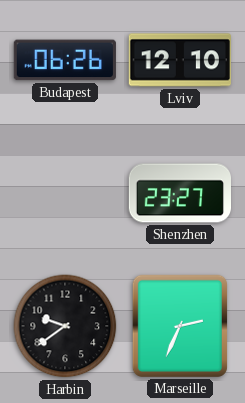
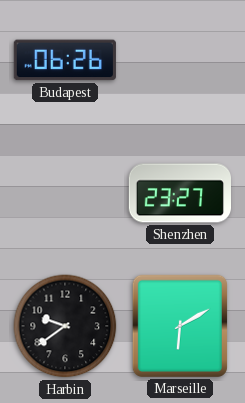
Lviv: 12:10 -> none
Marseille: 2:34 -> 6:10
